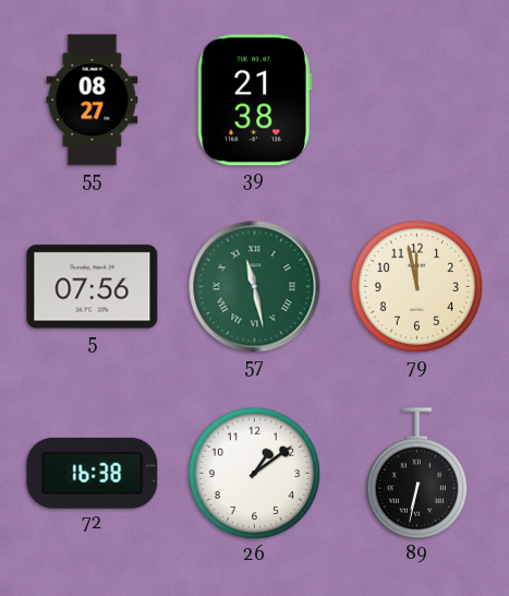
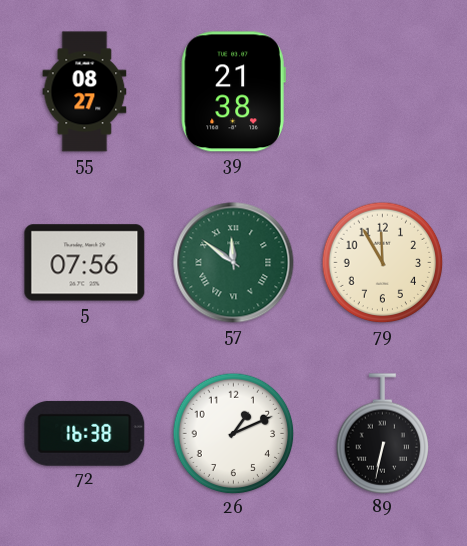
57: 11:28 -> 11:51
79: 11:58 -> 11:55
26: 1:09 -> 1:11
